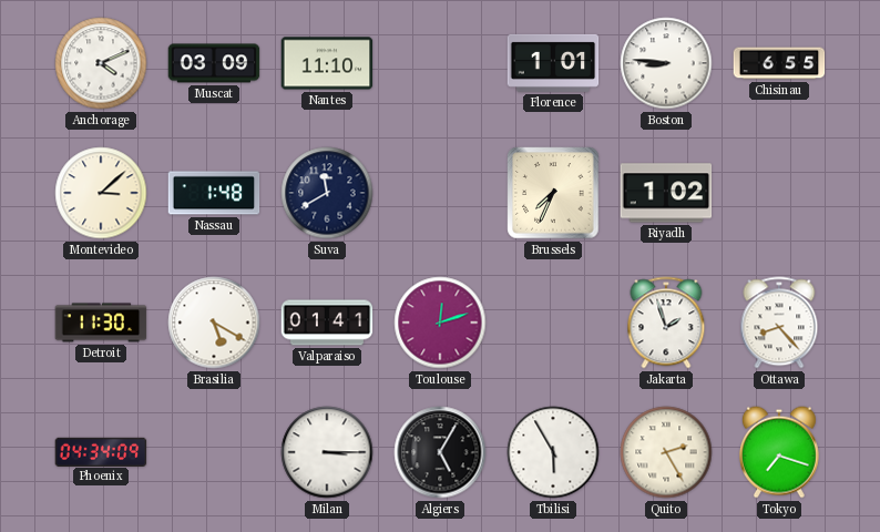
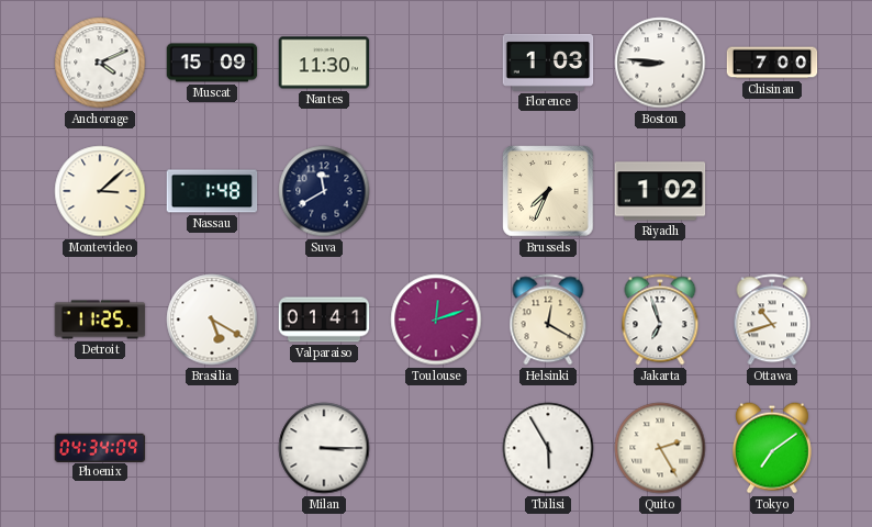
Muscat: 03:09 -> 15:09
Nantes: 11:10 -> 11:30
Florence: 1:01 -> 1:03
Chisinau: 6:55 -> 7:00
Detroit: 11:30 -> 11:25
Helsinki: none -> 12:20
Jakarta: 1:57 -> 6:57
Ottawa: 8:23 -> 10:42
Algiers: 5:05 -> none
Tokyo: 7:18 -> 7:09
